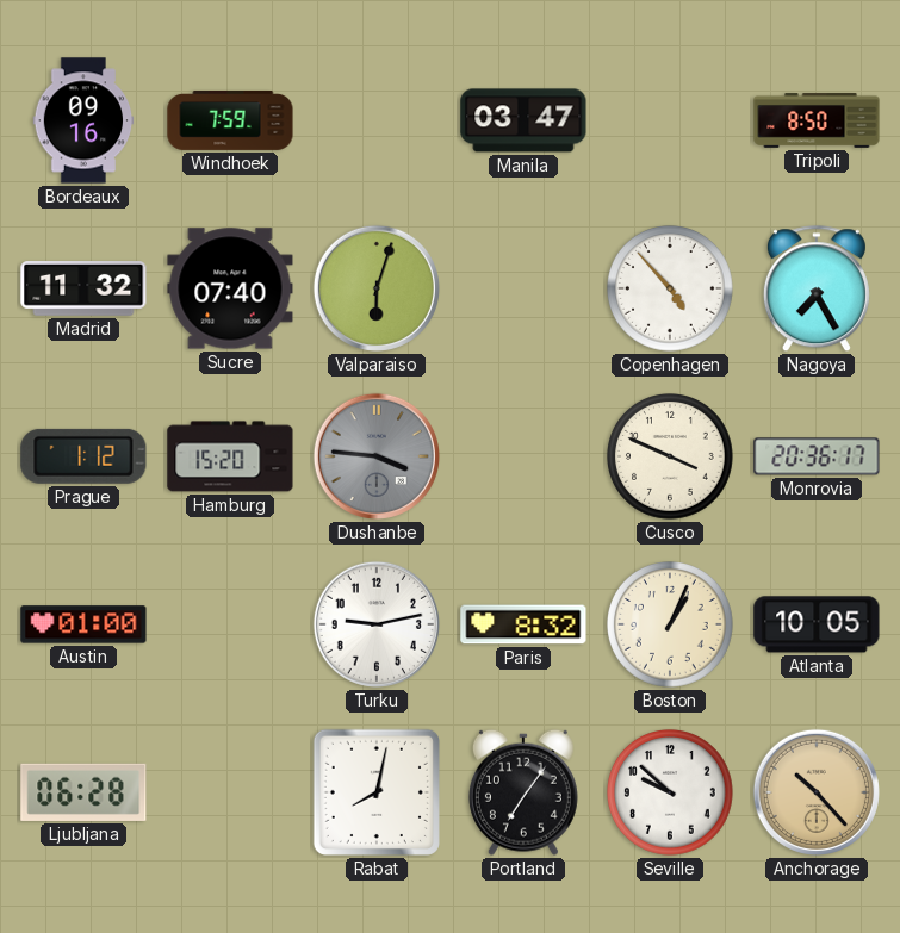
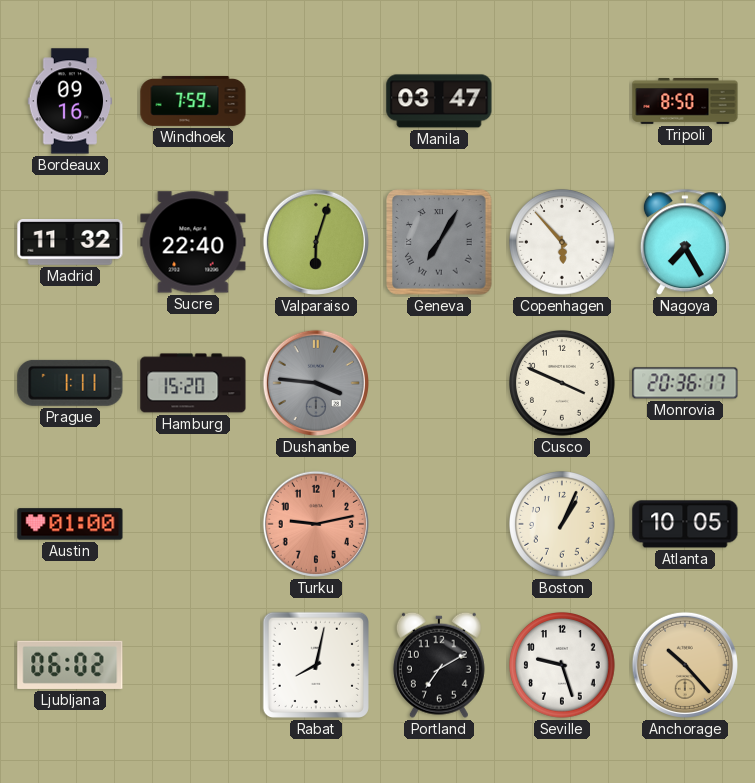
Sucre: 07:40 -> 22:40
Geneva: none -> 7:05
Copenhagen: 4:53 -> 5:53
Prague: 1:12 -> 1:11
Turku dial: white -> salmon
Paris: 8:32 -> none
Ljubljana: 06:28 -> 06:02
Portland: 7:06 -> 7:10
Seville: 9:52 -> 9:27
